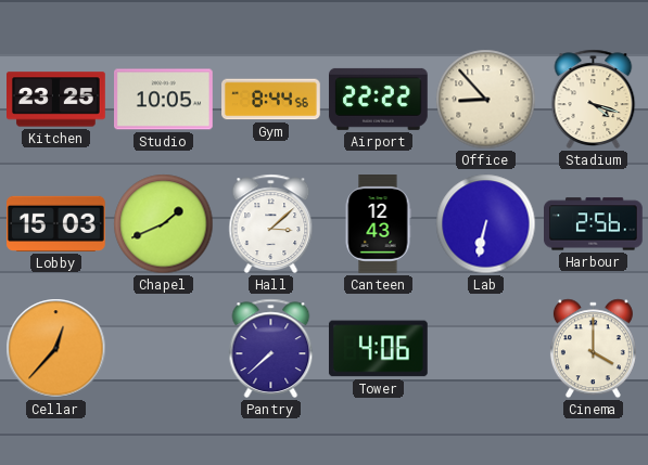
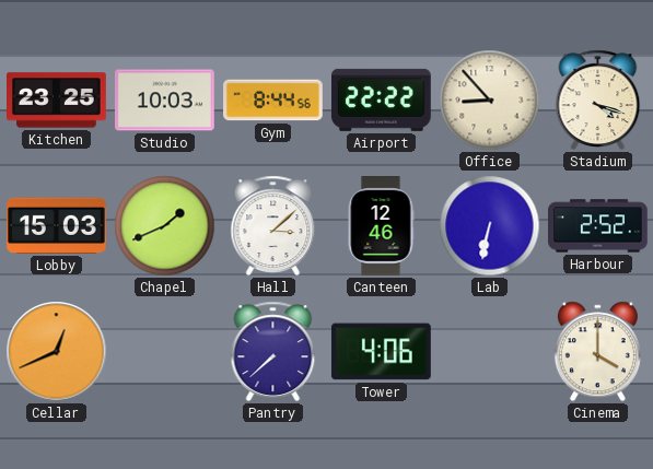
Studio: 10:05 -> 10:03
Canteen: 12:43 -> 12:46
Harbour: 2:56 -> 2:52
Cellar: 12:37 -> 12:41
